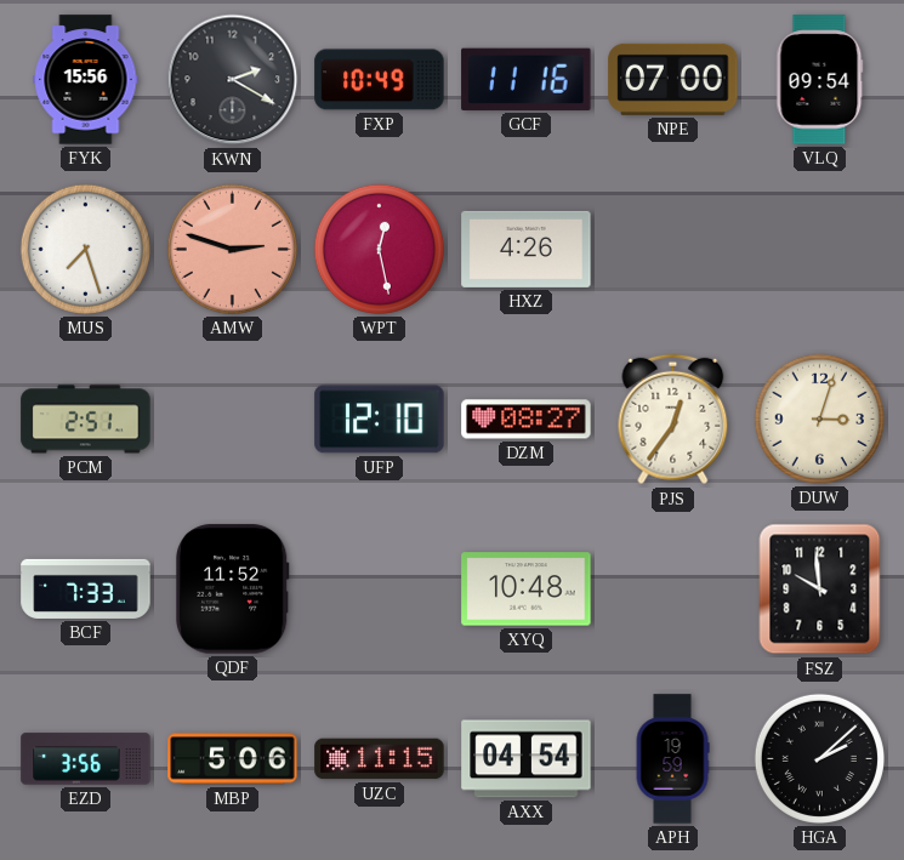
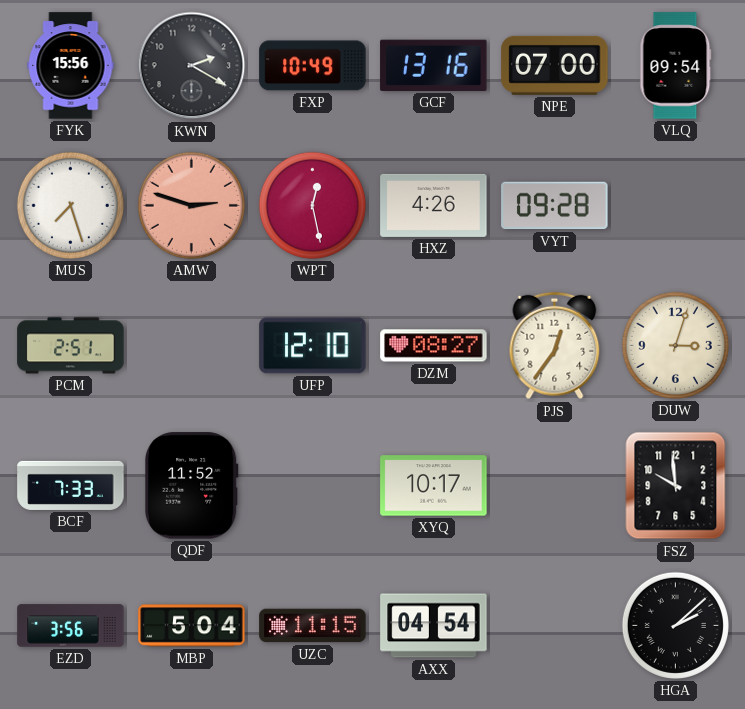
GCF: 11:16 -> 13:16
VYT: none -> 09:28
XYQ: 10:48 -> 10:17
MBP: 5:06 -> 5:04
APH: 19:59 -> none
